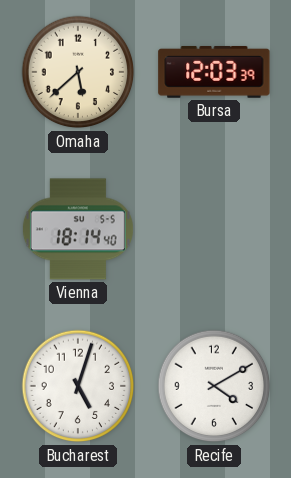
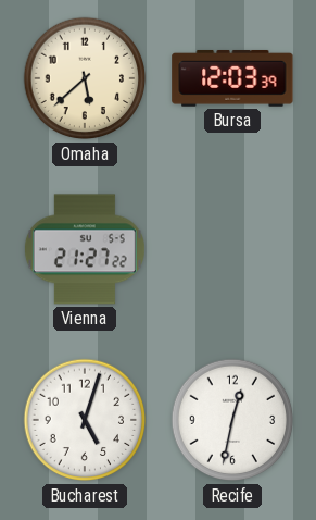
Vienna: 18:14 -> 21:27
Recife: 4:10 -> 12:32
